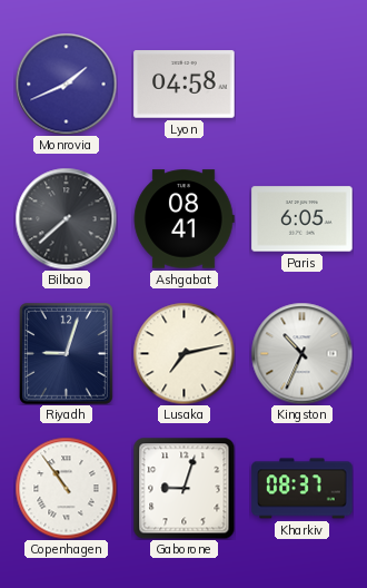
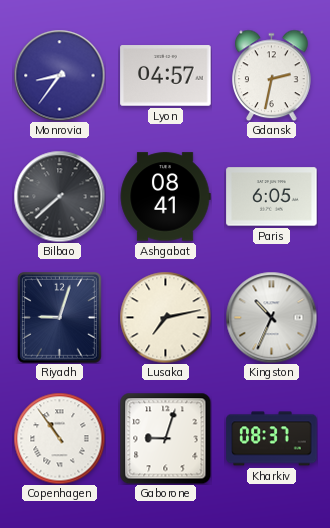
Monrovia: 1:41 -> 8:36
Lyon: 04:58 -> 04:57
Gdansk: none -> 2:32
